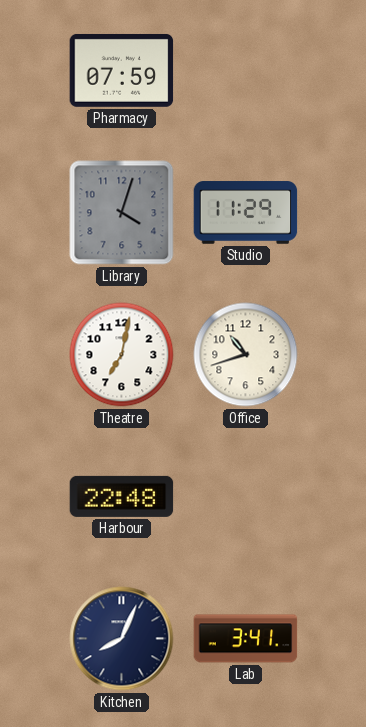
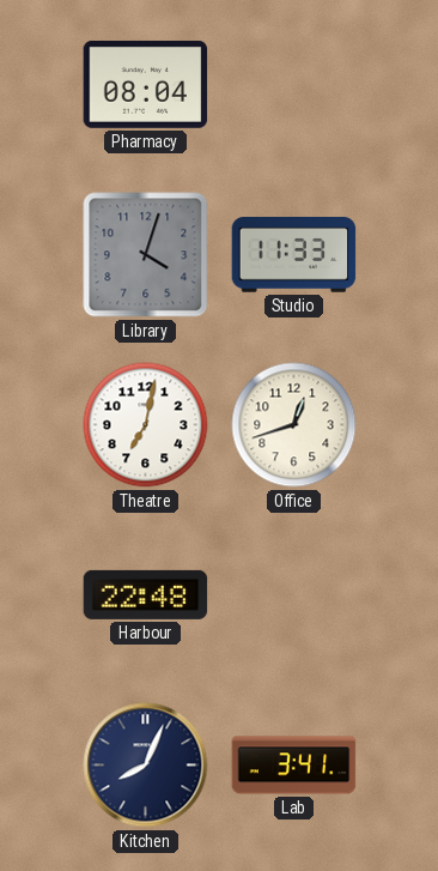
Pharmacy: 07:59 -> 08:04
Studio: 11:29 -> 11:33
Office: 10:42 -> 12:42
